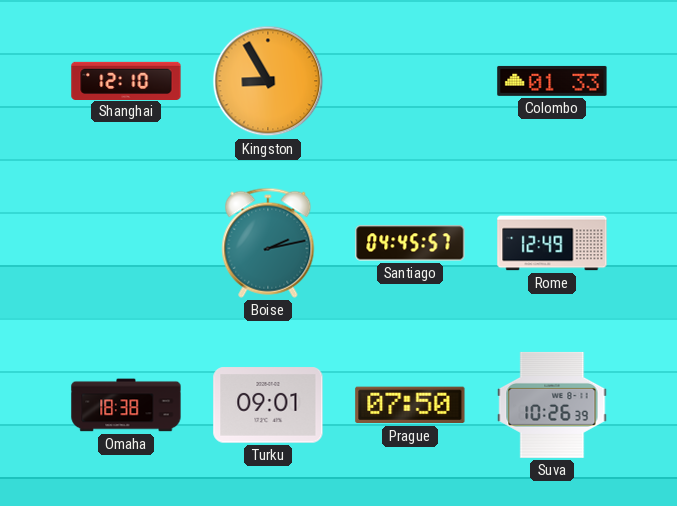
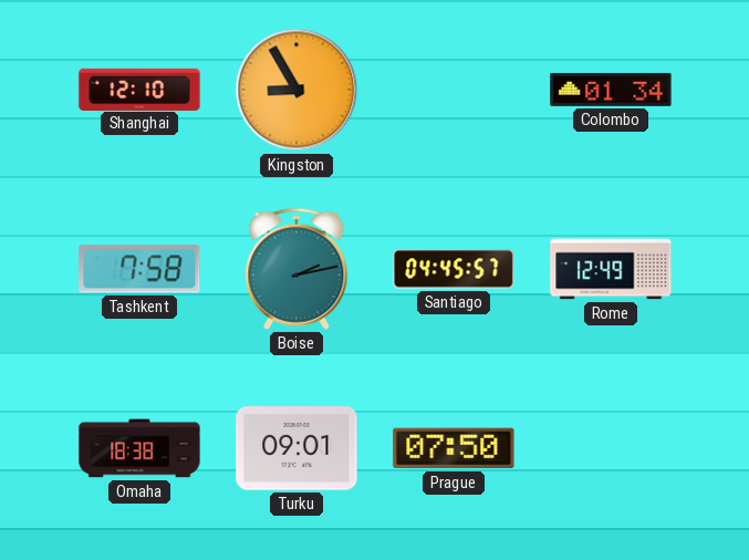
Colombo: 01:33 -> 01:34
Tashkent: none -> 7:58
Suva: 10:26 -> none
